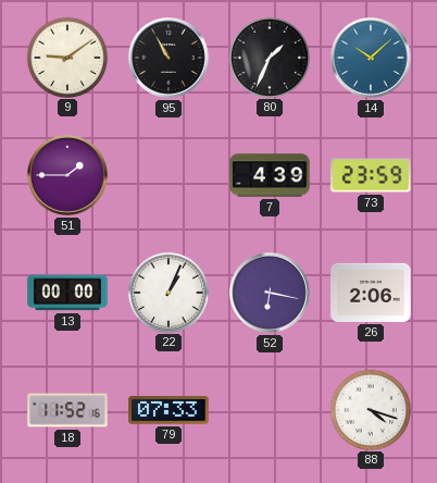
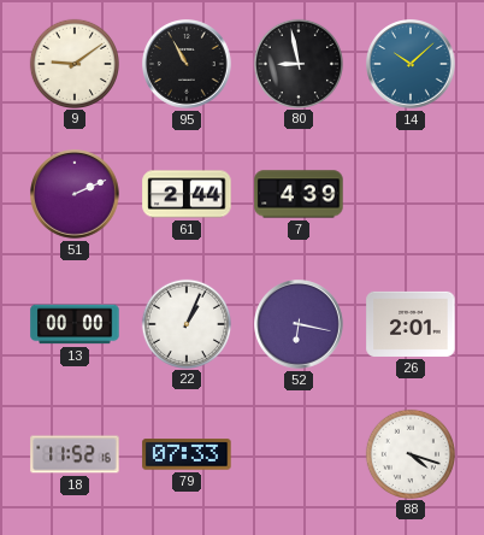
80: 1:34 -> 8:58
51: 1:45 -> 2:11
61: none -> 2:44
73: 23:59 -> none
26: 2:06 -> 2:01
